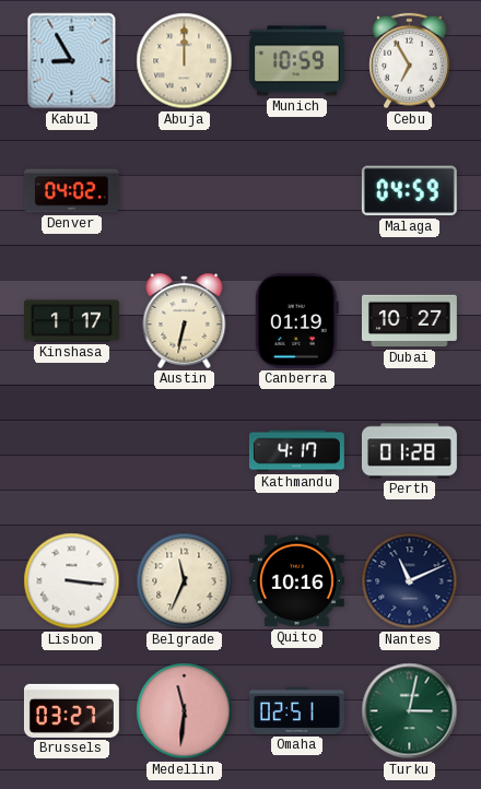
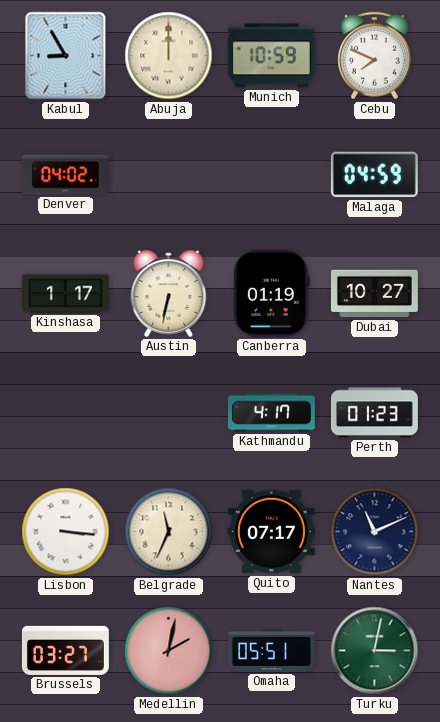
Cebu: 6:55 -> 7:49
Perth: 01:28 -> 01:23
Quito: 10:16 -> 07:17
Medellin: 11:31 -> 2:02
Omaha: 02:51 -> 05:51
